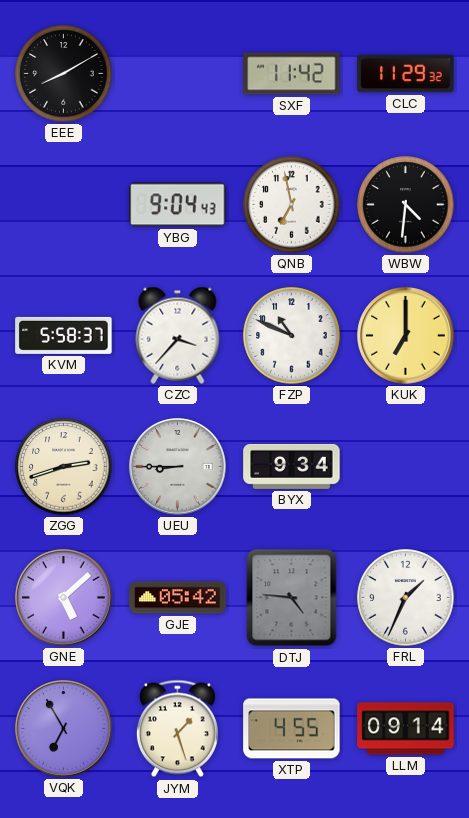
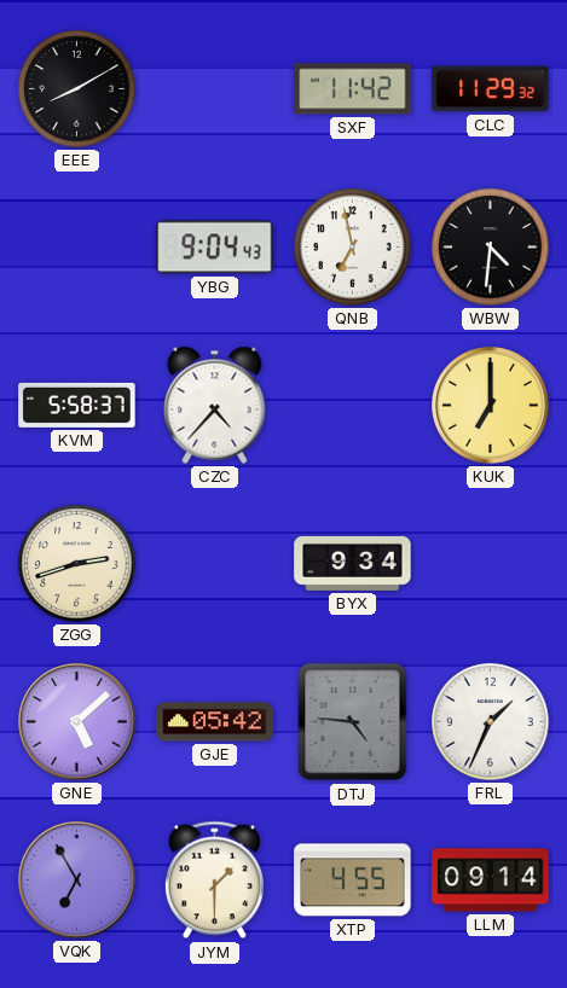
CZC: 3:37 -> 4:37
FZP: 10:49 -> none
UEU: 8:45 -> none
JYM: 1:27 -> 1:30
